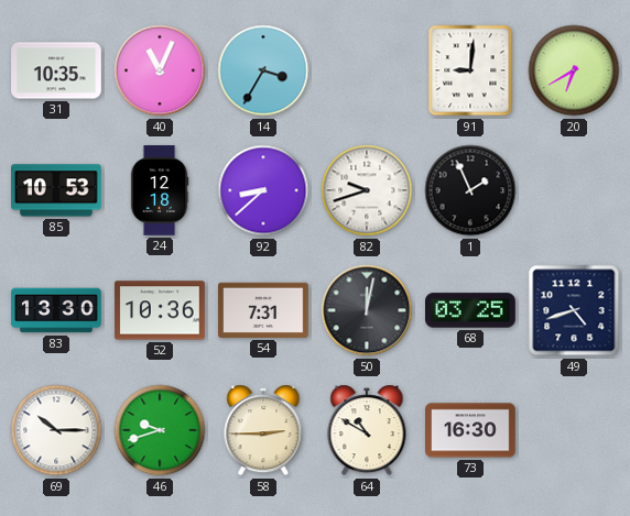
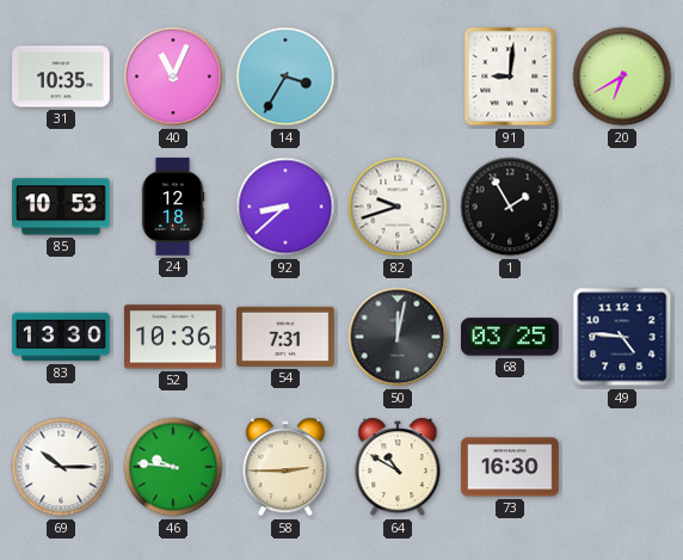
1: 1:56 -> 1:55
49: 4:42 -> 4:46
46: 9:42 -> 9:46
